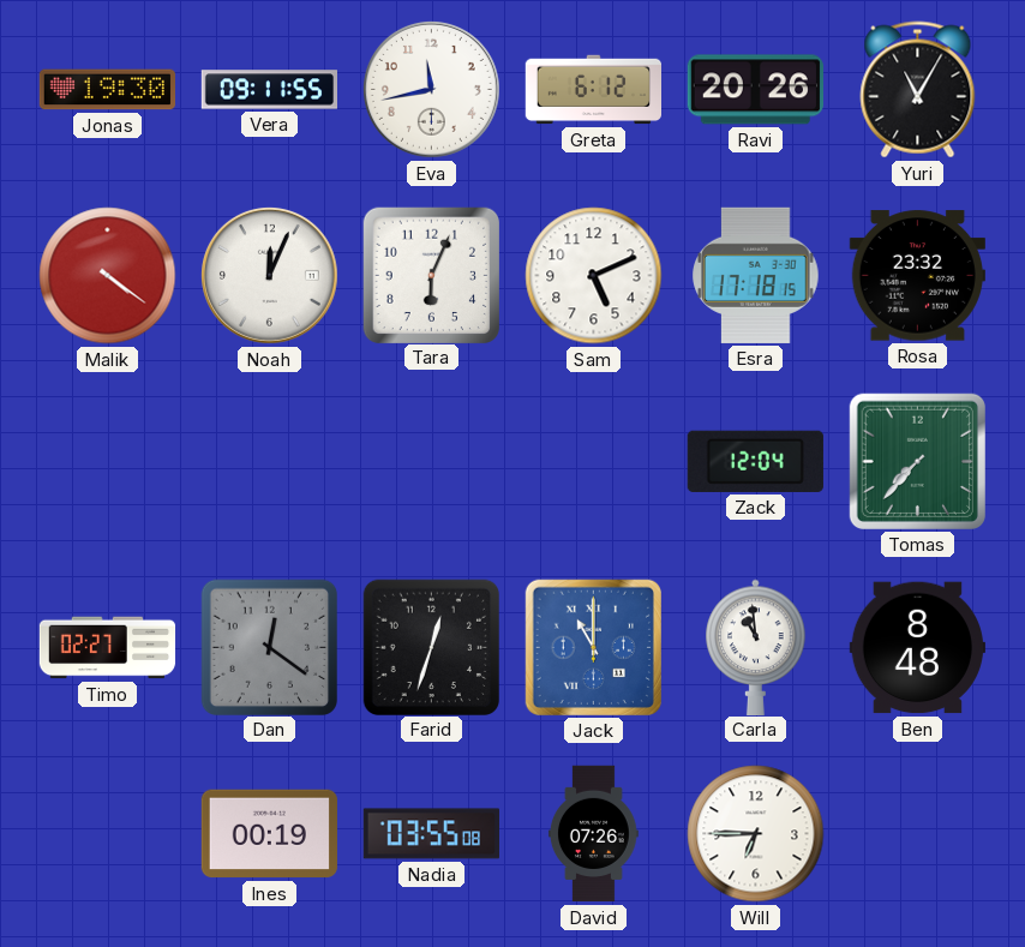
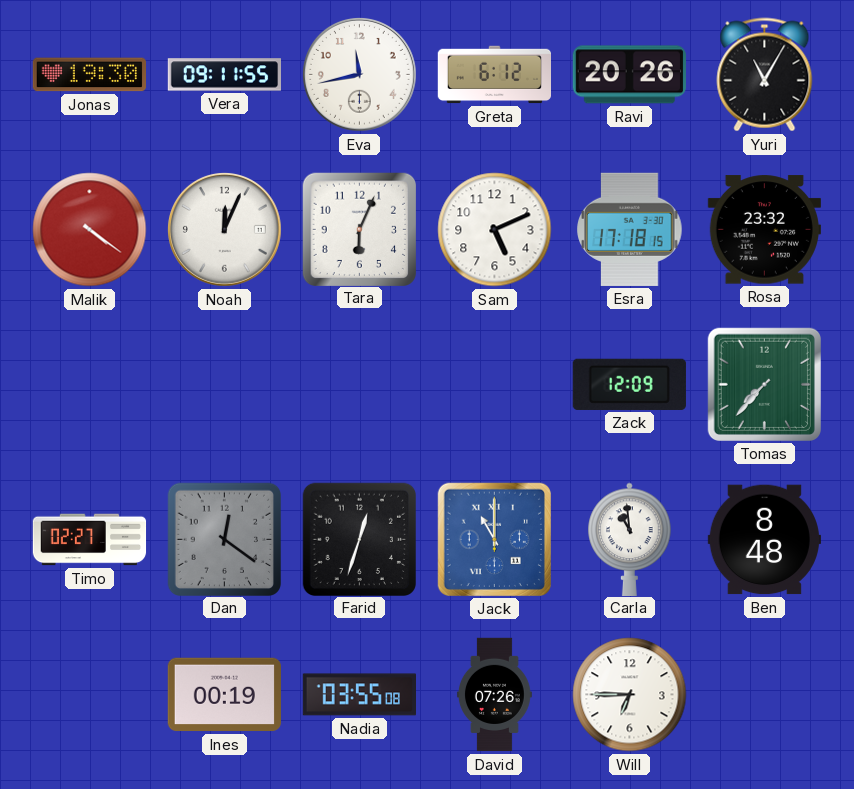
Zack: 12:04 -> 12:09
